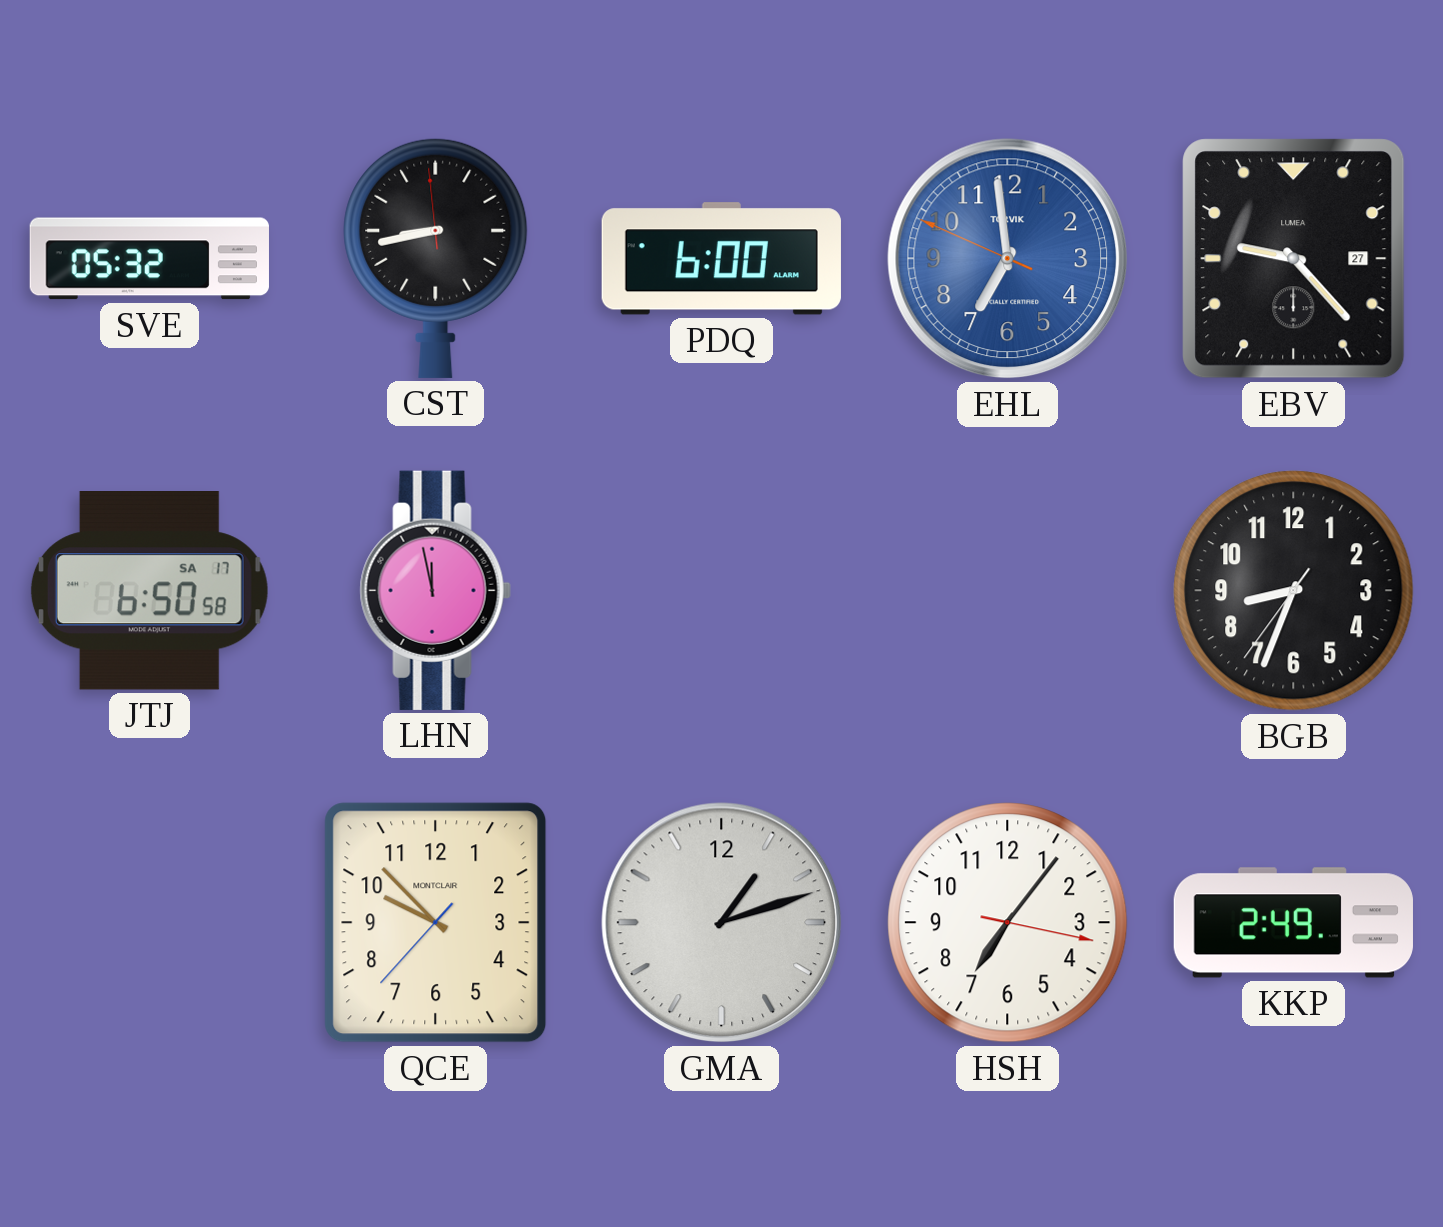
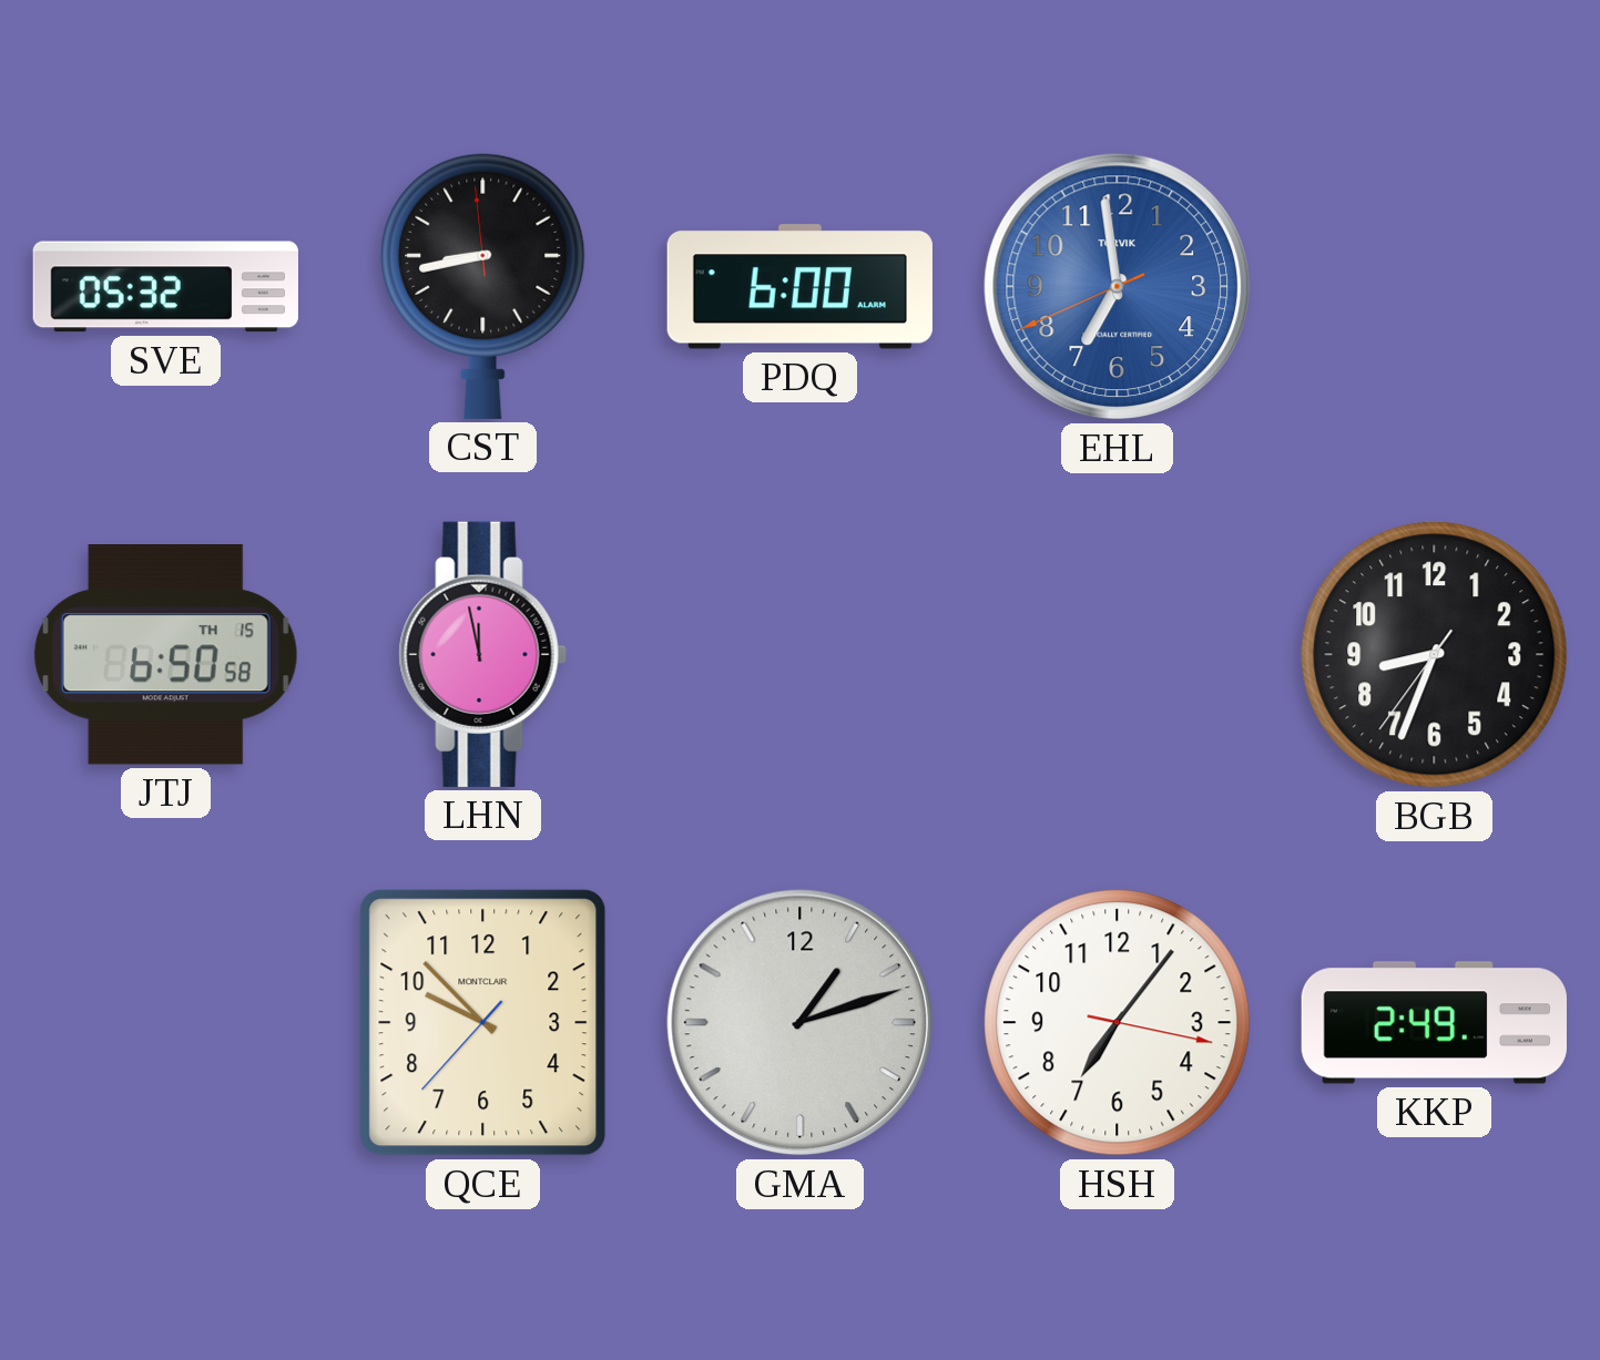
EHL: 6:58:49 -> 6:58:41
EBV: 9:23 -> none
JTJ date: SA 17 -> TH 15
